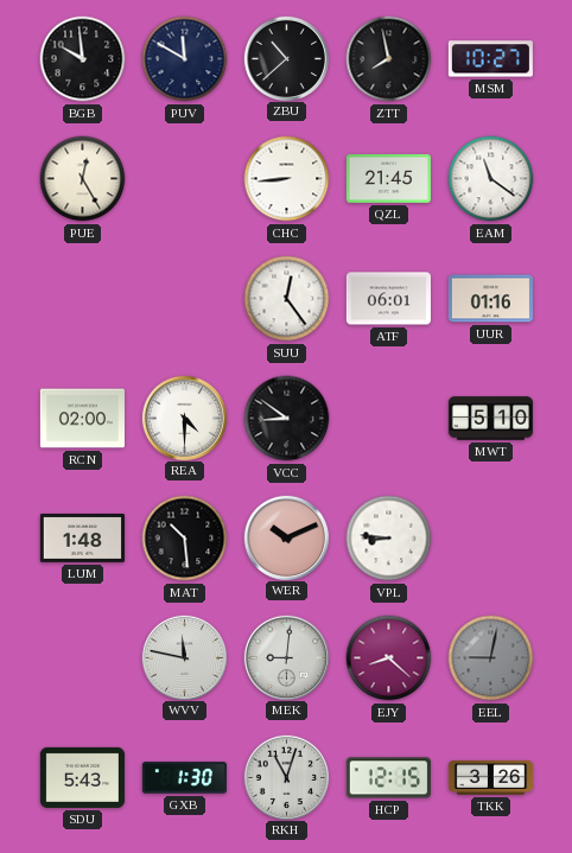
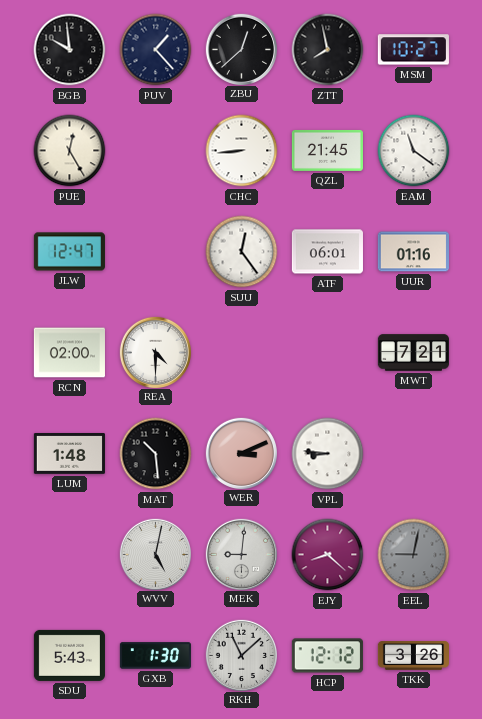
PUV: 11:50 -> 1:23
ZBU: 10:38 -> 12:38
JLW: none -> 12:47
VCC: 8:51 -> none
MWT: 5:10 -> 7:21
WER: 10:11 -> 3:11
WVV: 11:47 -> 5:02
RKH: 11:03 -> 11:08
HCP: 12:15 -> 12:12
